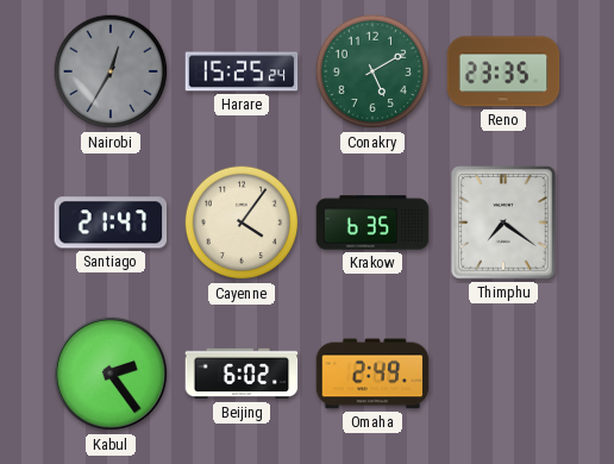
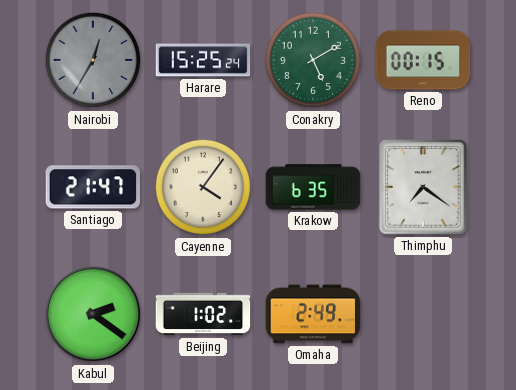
Reno: 23:35 -> 00:15
Kabul: 2:24 -> 2:21
Beijing: 6:02 -> 1:02
